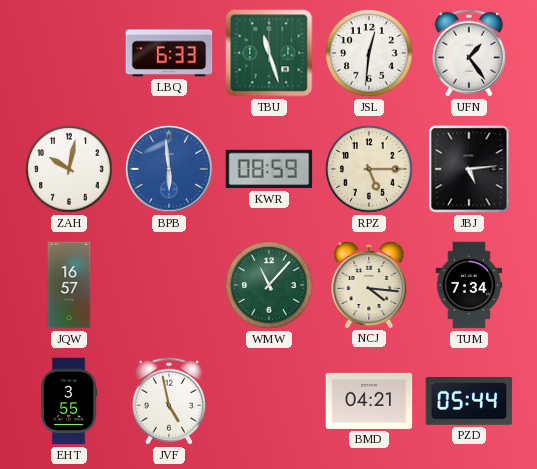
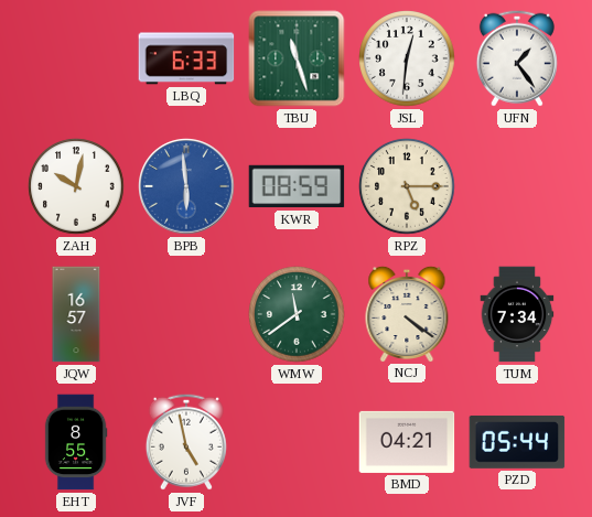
JBJ: 5:14 -> none
WMW: 11:07 -> 11:39
NCJ: 4:16 -> 4:21
EHT: 3:55 -> 8:55
